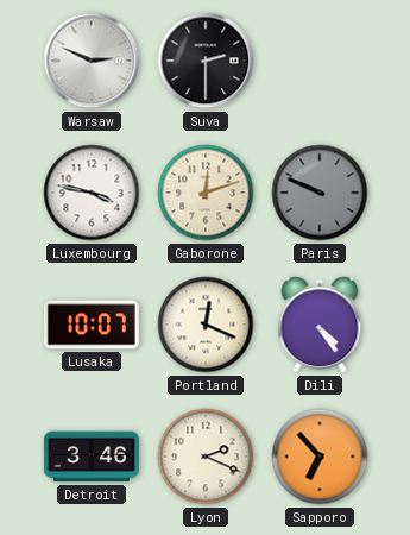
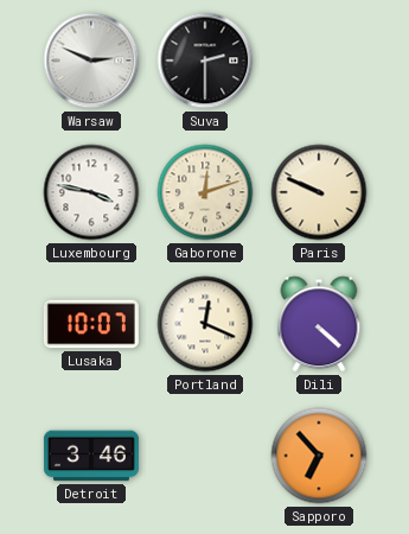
Paris dial: grey -> cream
Dili: 4:24 -> 4:22
Lyon: 2:19 -> none
